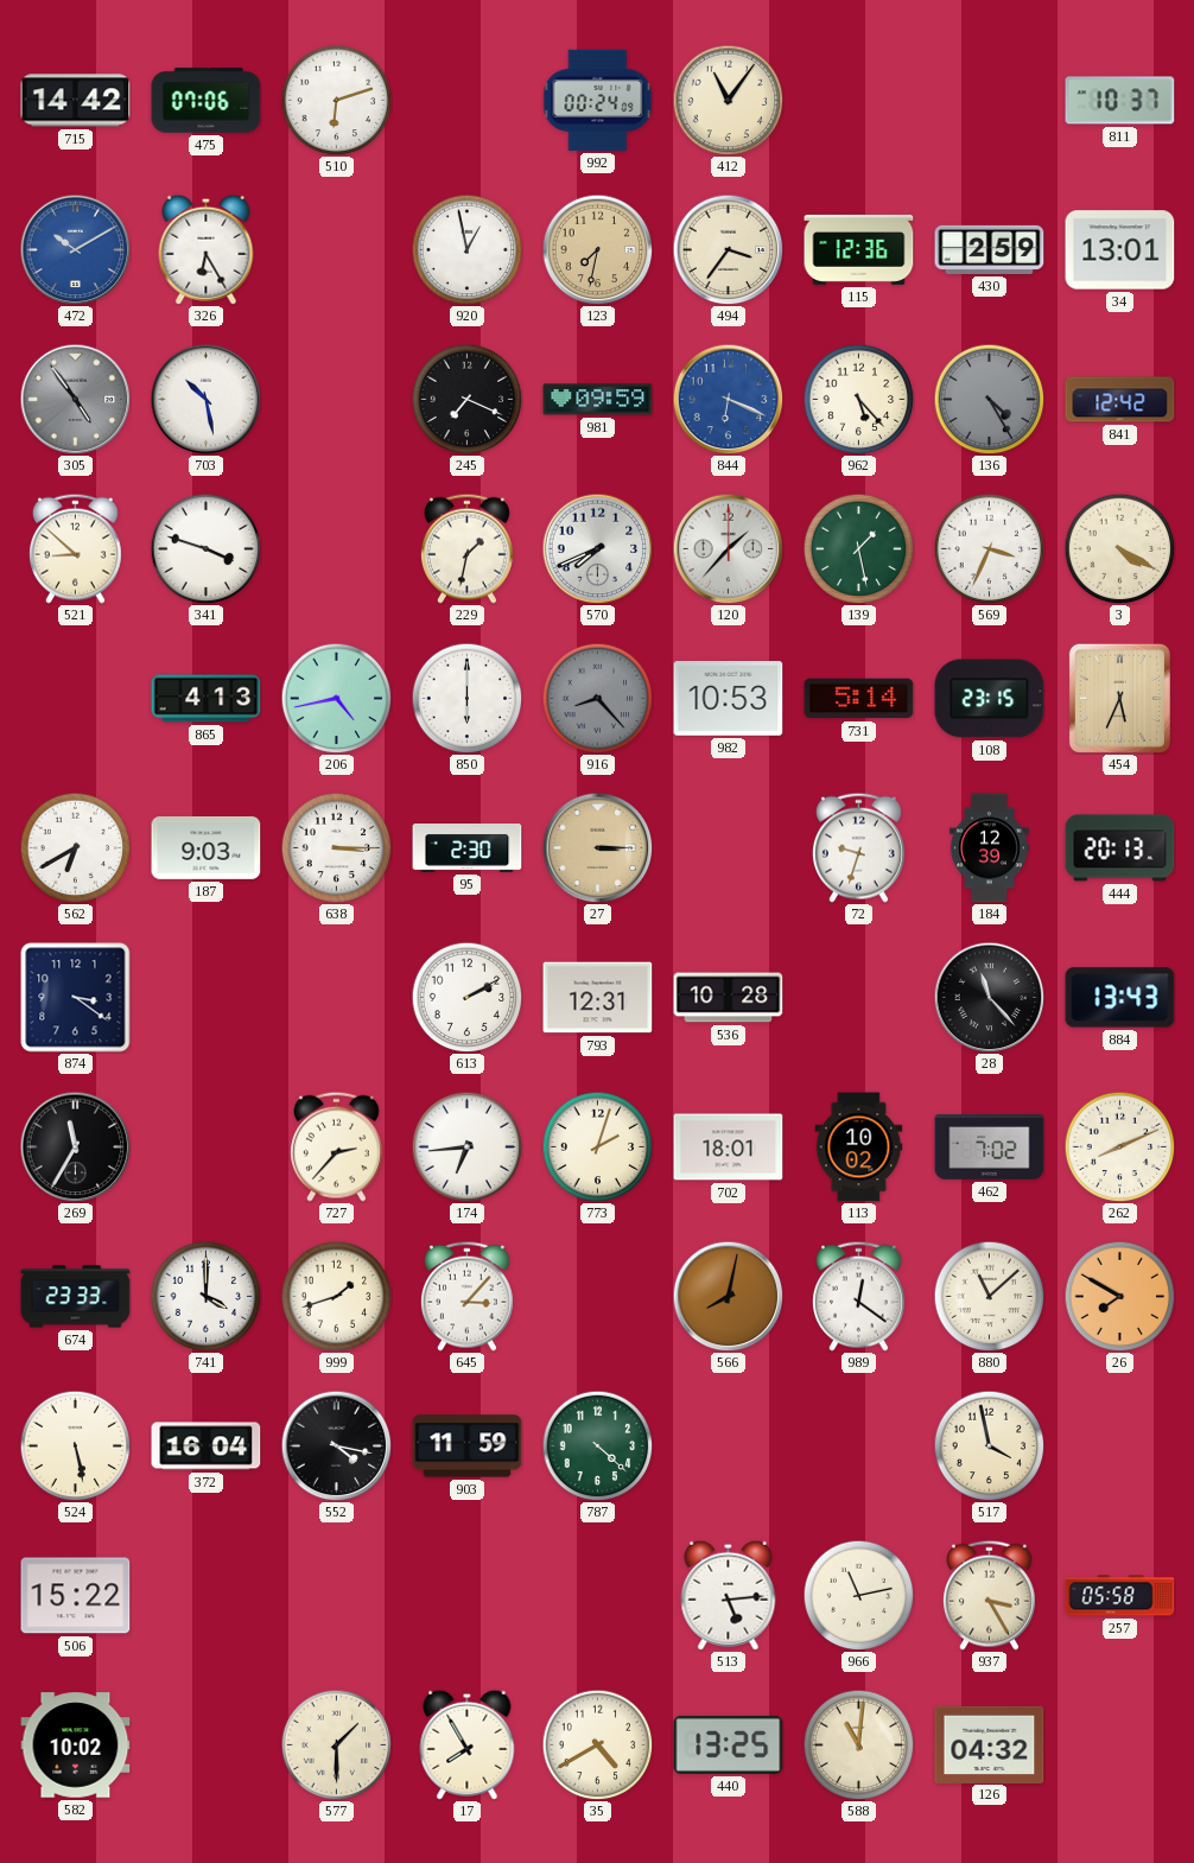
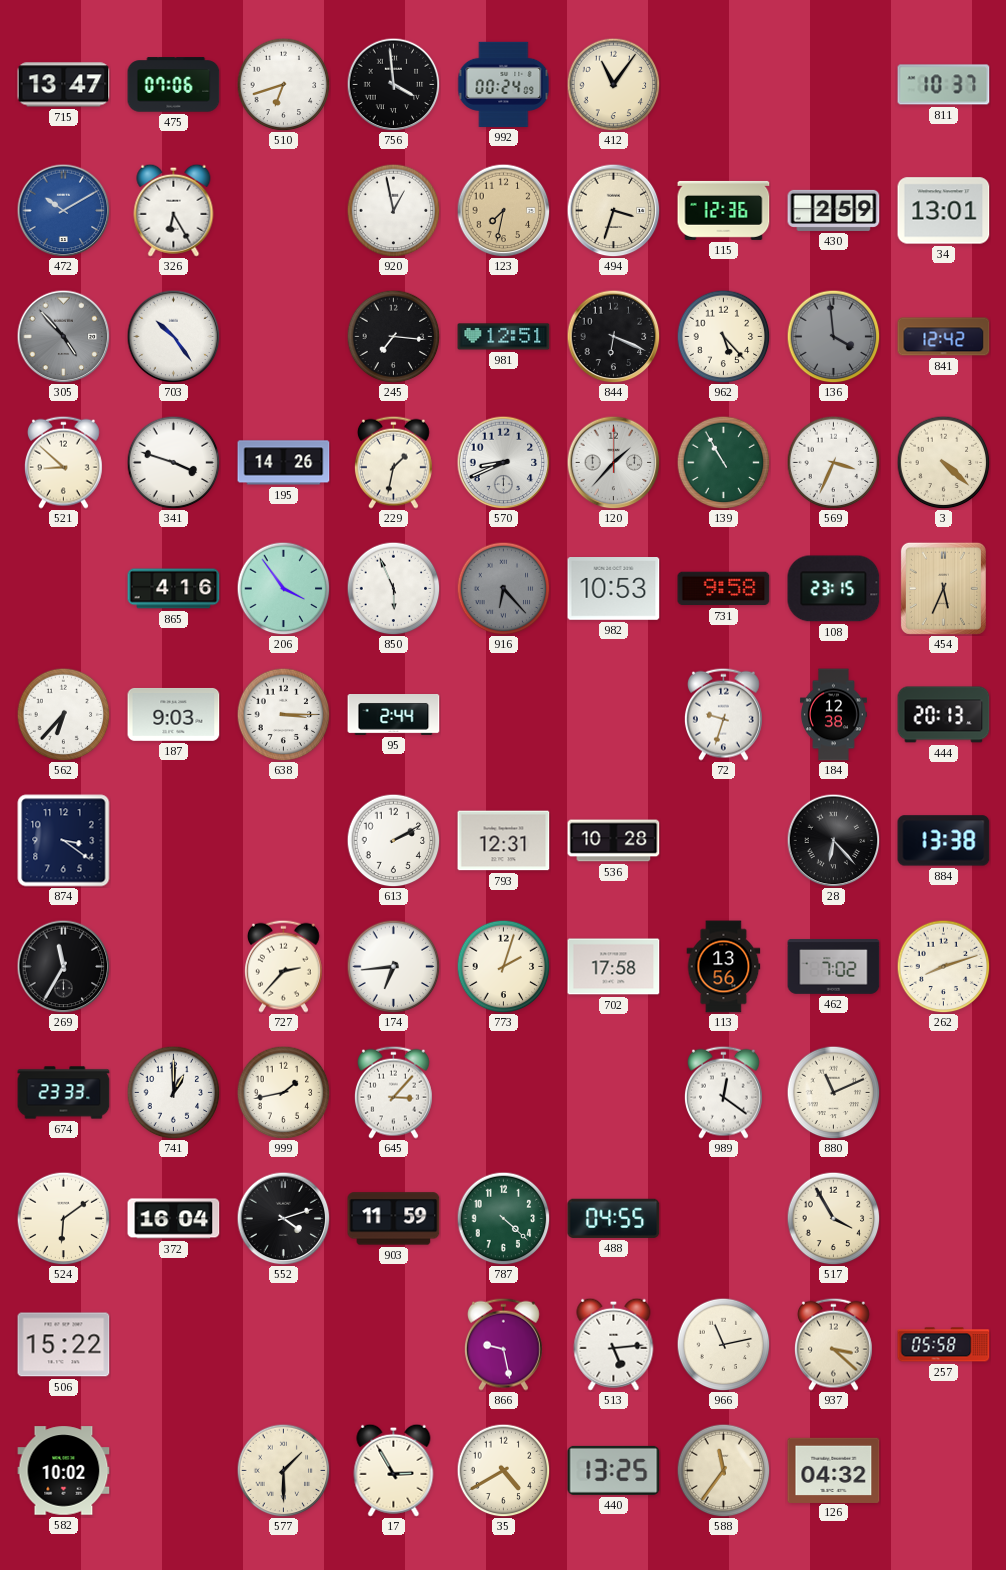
715: 14:42 -> 13:47
510: 6:12 -> 6:42
756: none -> 3:59
494: 3:36 -> 3:33
305: 4:54 -> 4:53
703: 10:28 -> 10:24
245: 7:19 -> 7:16
981: 09:59 -> 12:51
844 dial: blue -> black
136: 4:25 -> 3:59
195: none -> 14:26
570: 7:41 -> 8:41
139: 1:28 -> 10:55
3: 4:20 -> 4:22
865: 4:13 -> 4:16
206: 4:43 -> 3:54
850: 6:00 -> 5:56
916: 8:23 -> 6:23
731: 5:14 -> 9:58
562: 6:40 -> 6:37
95: 2:30 -> 2:44
27: 3:15 -> none
184: 12:39 -> 12:38
28: 11:23 -> 6:23
884: 13:43 -> 13:38
702: 18:01 -> 17:58
113: 10:02 -> 13:56
262: 8:11 -> 8:12
741: 4:00 -> 1:00
999: 1:42 -> 1:43
566: 8:02 -> none
880: 11:08 -> 11:11
26: 7:50 -> none
524: 5:28 -> 6:09
552: 4:17 -> 4:12
488: none -> 04:55
517: 3:58 -> 3:55
866: none -> 9:28
937: 3:25 -> 3:22
17: 7:55 -> 2:55
588: 11:01 -> 11:36
